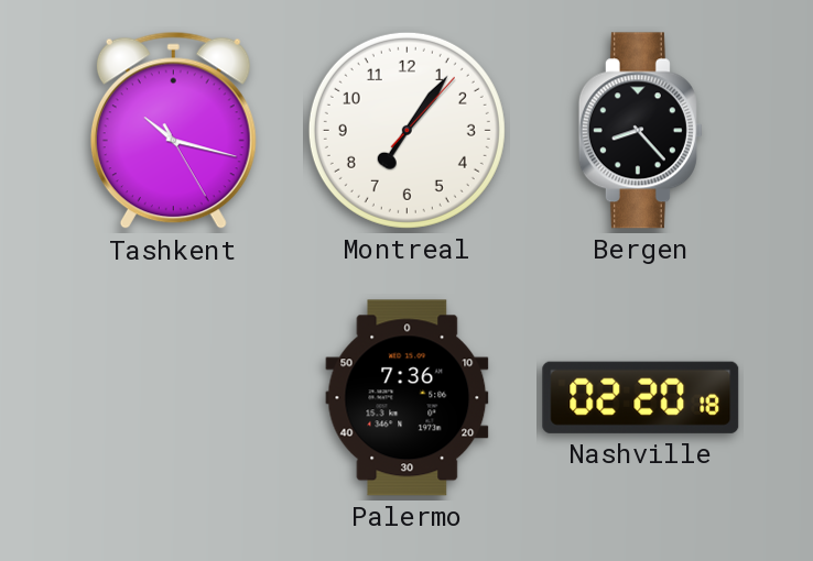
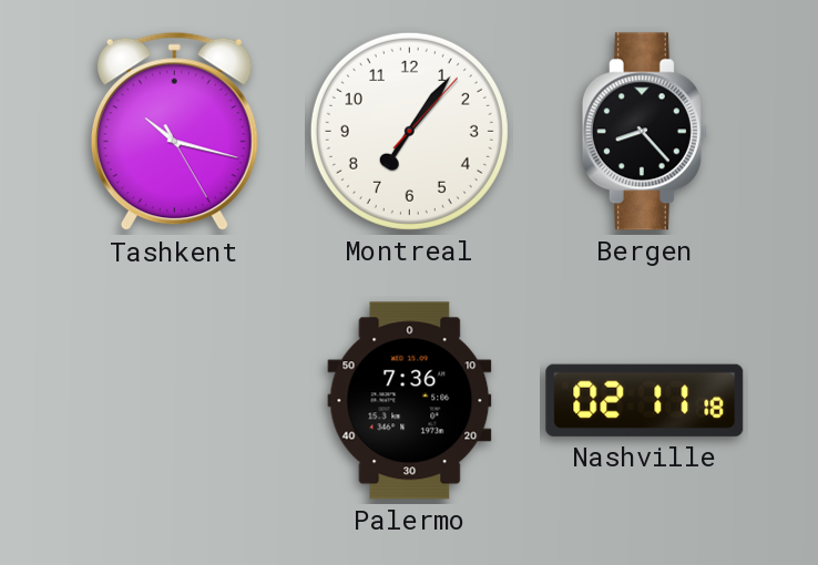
Nashville: 02:20 -> 02:11
